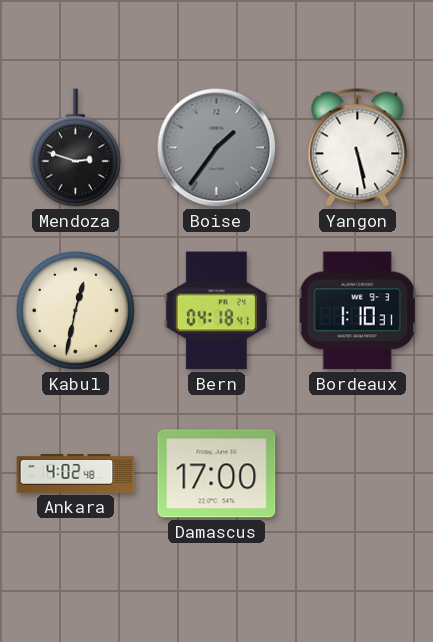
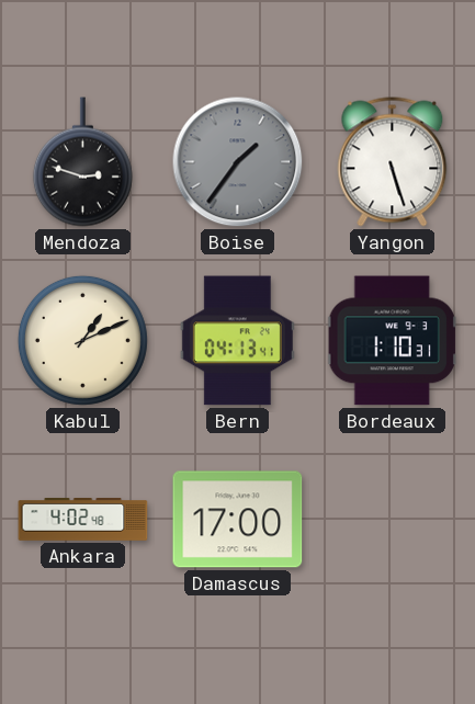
Yangon: 5:28 -> 5:27
Kabul: 12:32 -> 1:11
Bern: 04:18 -> 04:13
